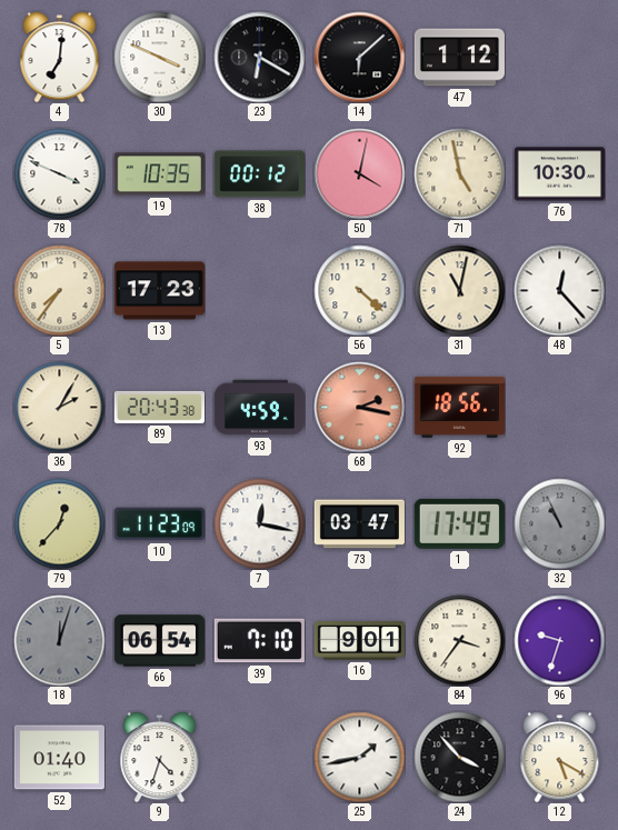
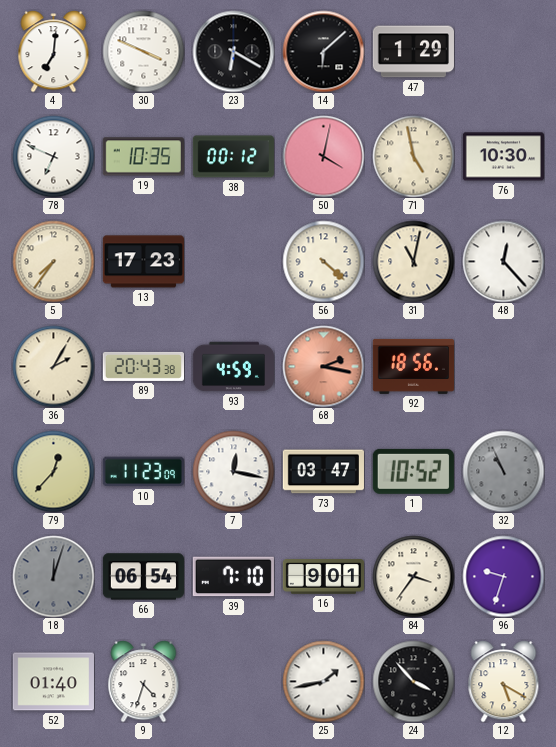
47: 1:12 -> 1:29
78: 3:49 -> 6:49
1: 17:49 -> 10:52
